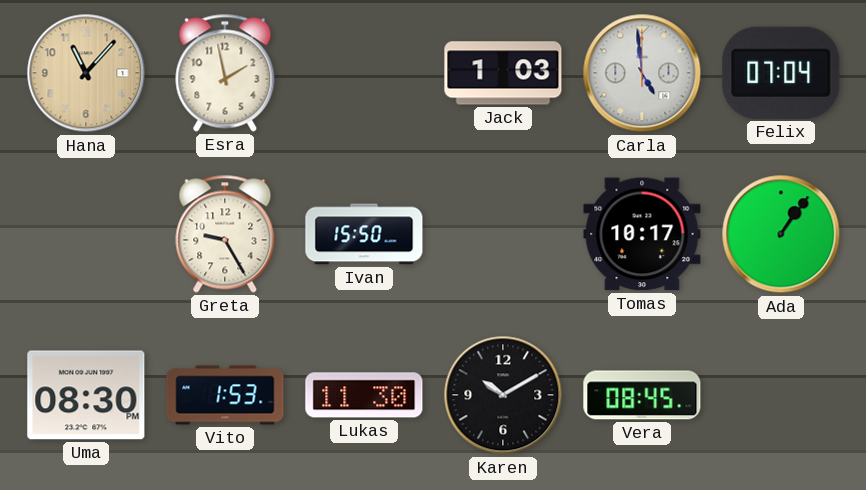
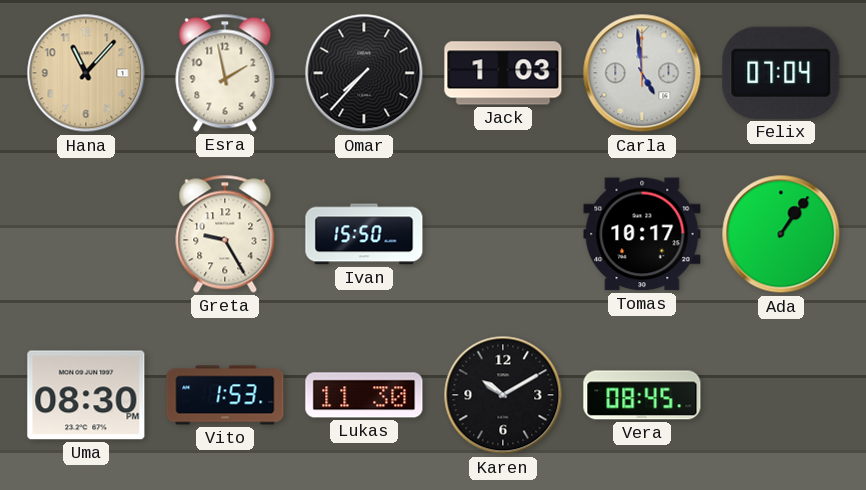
Omar: none -> 7:37
